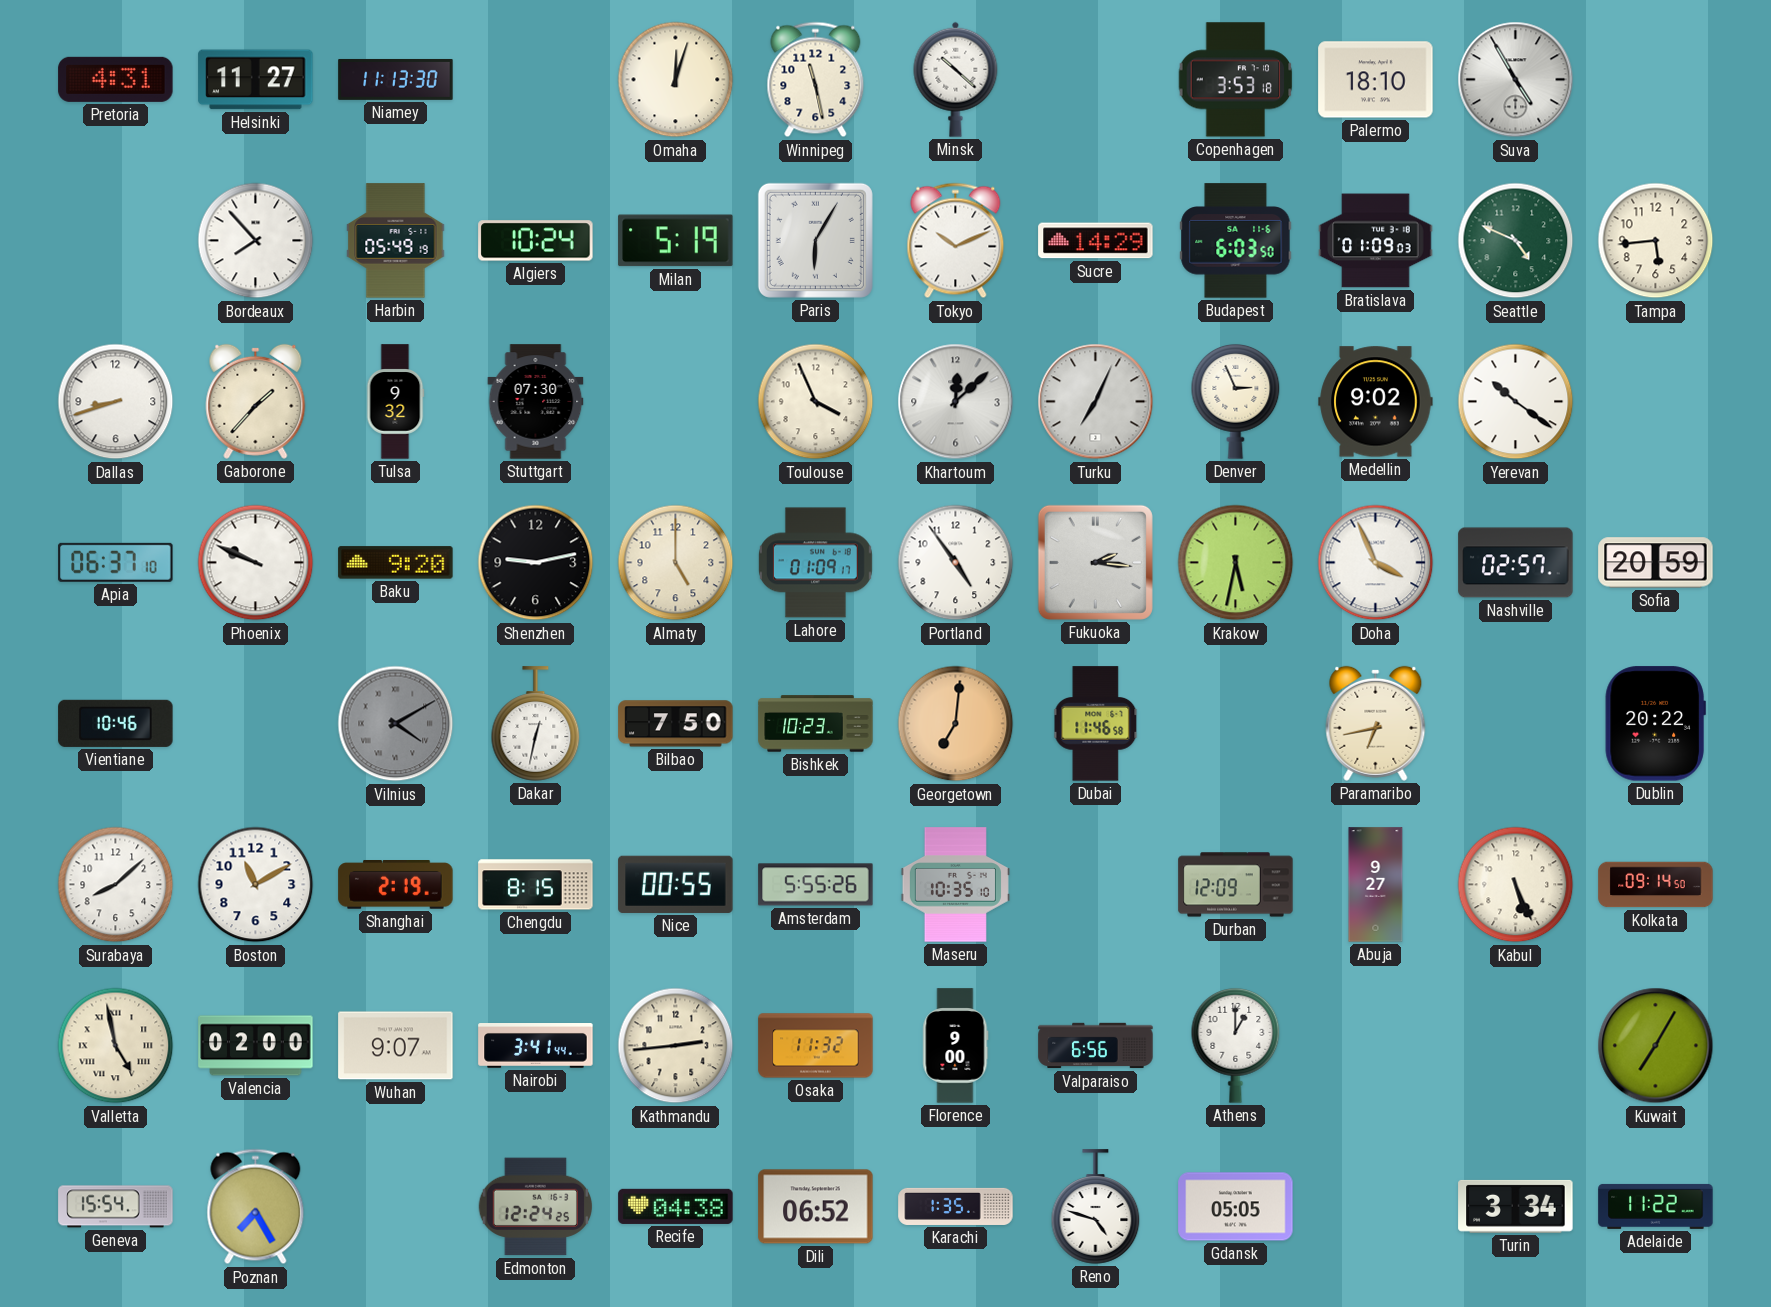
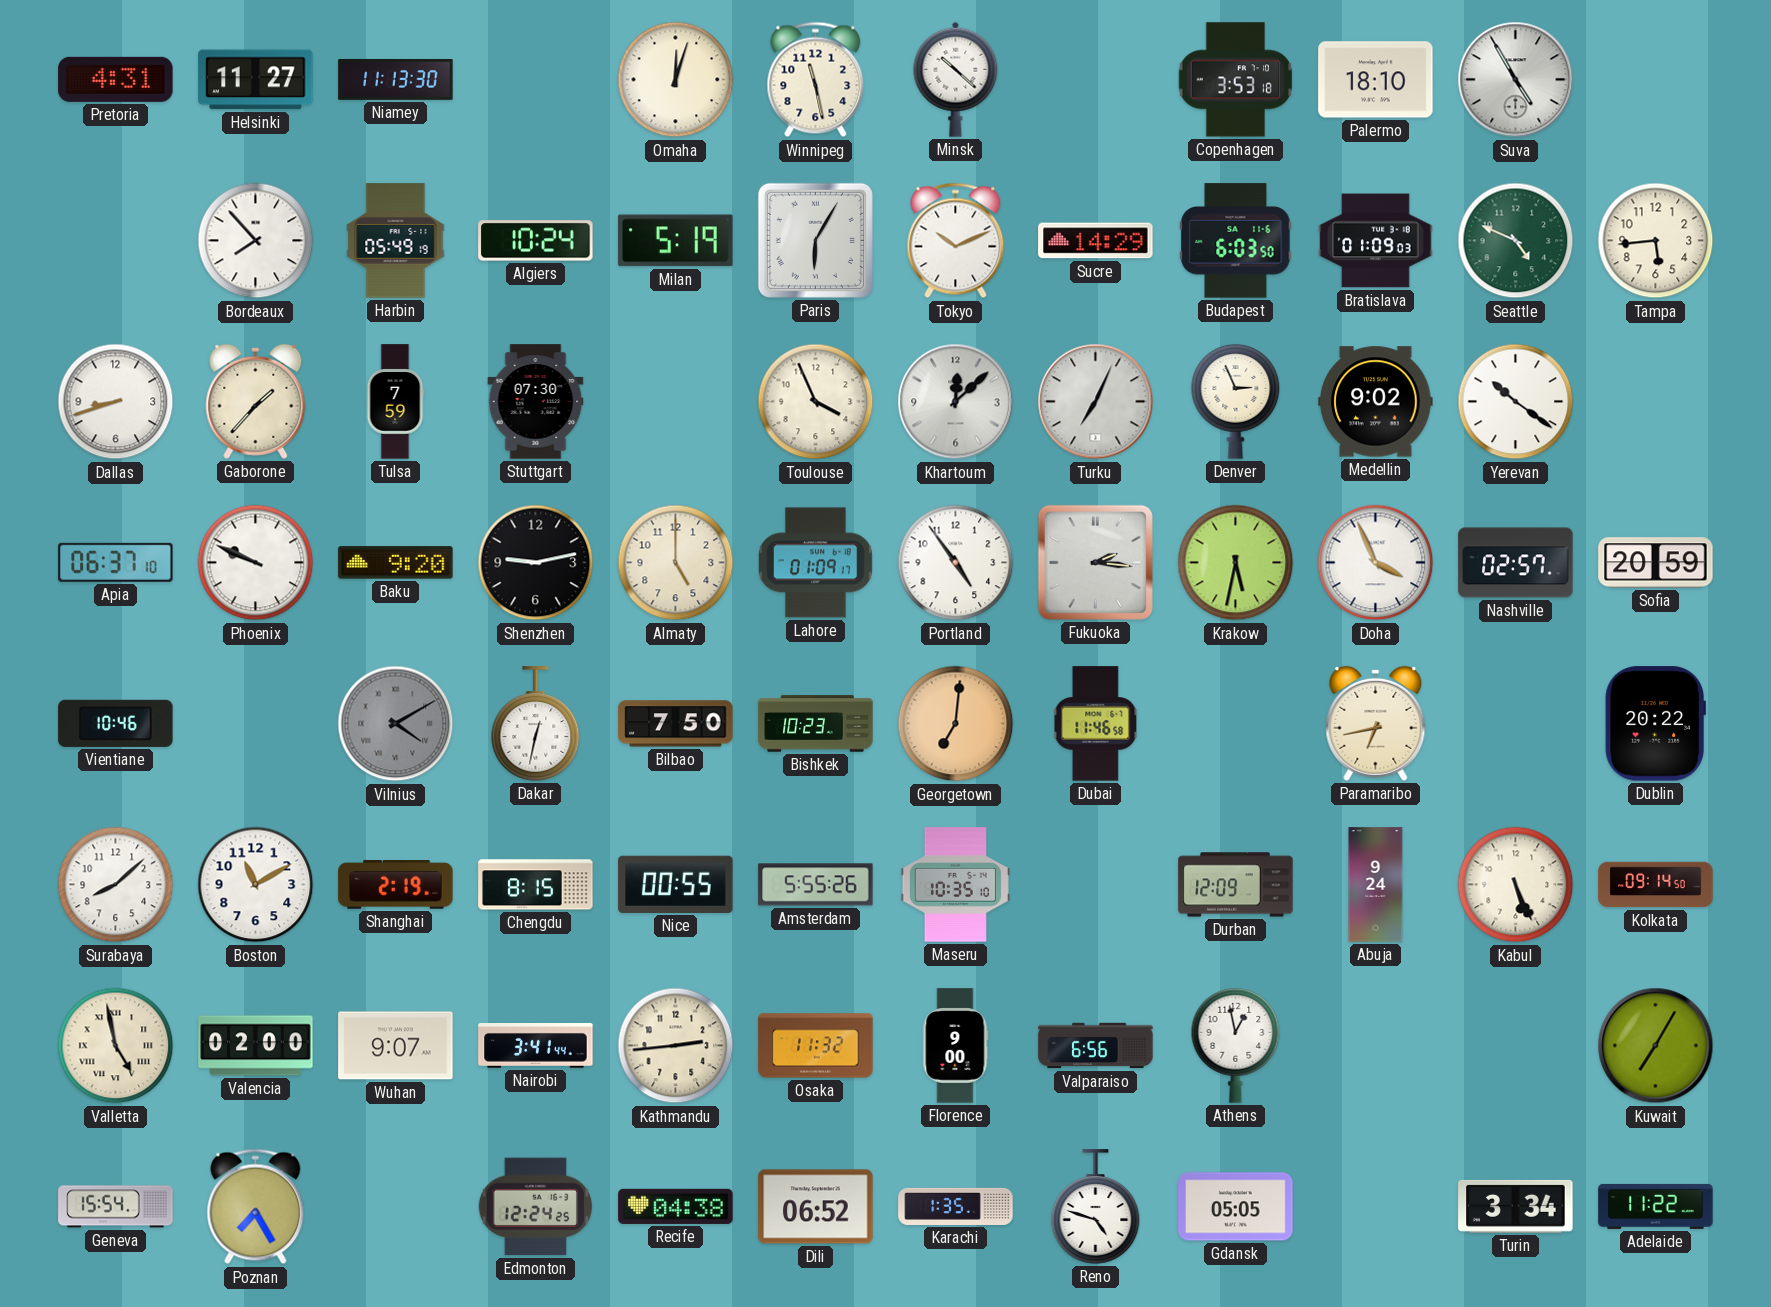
Tulsa: 9:32 -> 7:59
Abuja: 9:27 -> 9:24
Athens: 1:00 -> 12:58
